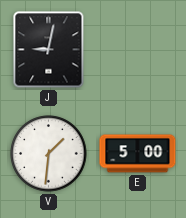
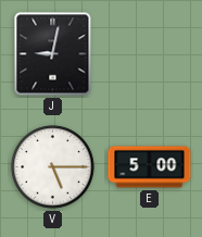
V: 1:31 -> 5:15
